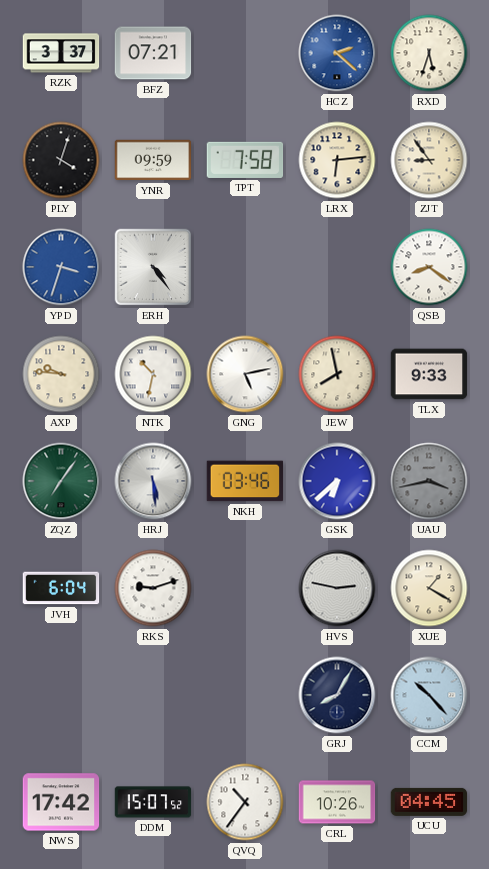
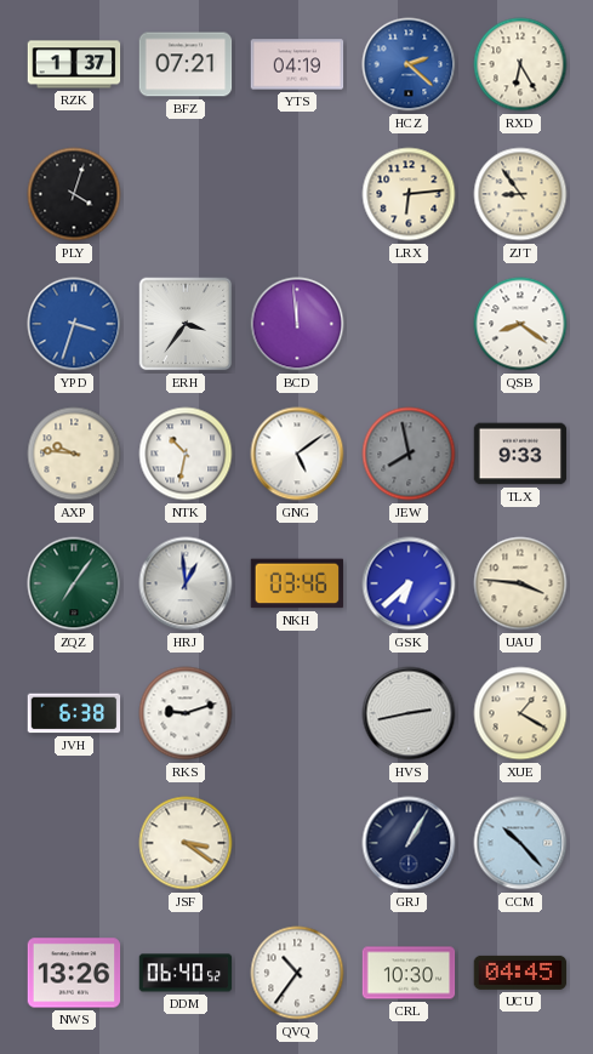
RZK: 3:37 -> 1:37
YTS: none -> 04:19
RXD: 5:33 -> 6:25
YNR: 09:59 -> none
TPT: 7:58 -> none
ERH: 4:24 -> 3:36
BCD: none -> 11:59
GNG: 5:13 -> 5:09
JEW dial: cream -> grey
HRJ: 5:29 -> 12:59
UAU: 3:43 -> 3:46
UAU dial: grey -> cream
JVH: 6:04 -> 6:38
HVS: 2:47 -> 2:43
JSF: none -> 3:21
GRJ: 8:05 -> 1:05
NWS: 17:42 -> 13:26
DDM: 15:07 -> 06:40
CRL: 10:26 -> 10:30
